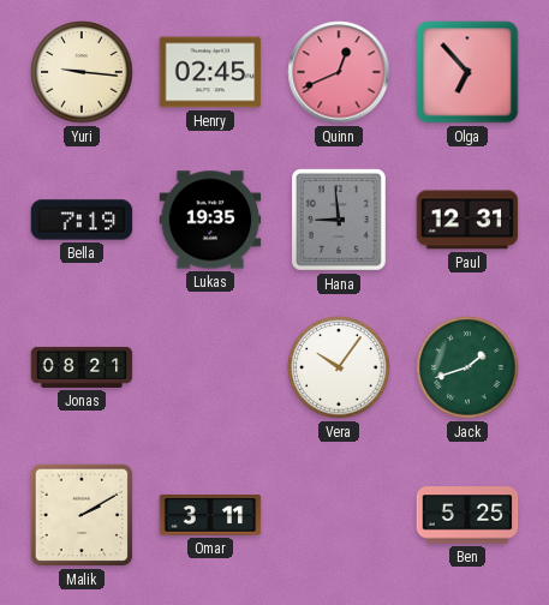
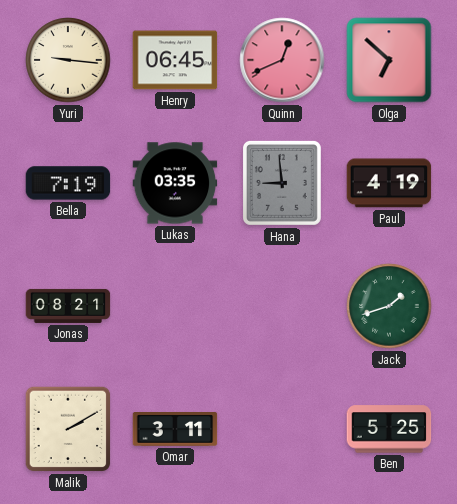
Henry: 02:45 -> 06:45
Olga: 6:53 -> 6:52
Lukas: 19:35 -> 03:35
Paul: 12:31 -> 4:19
Vera: 10:06 -> none
